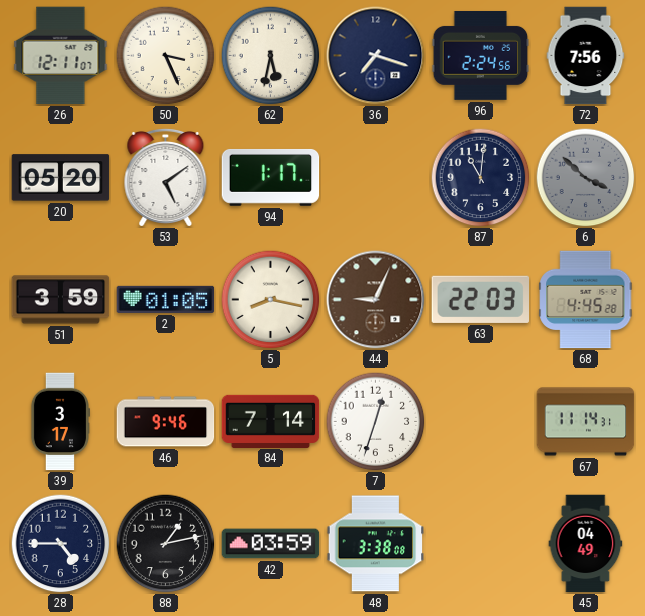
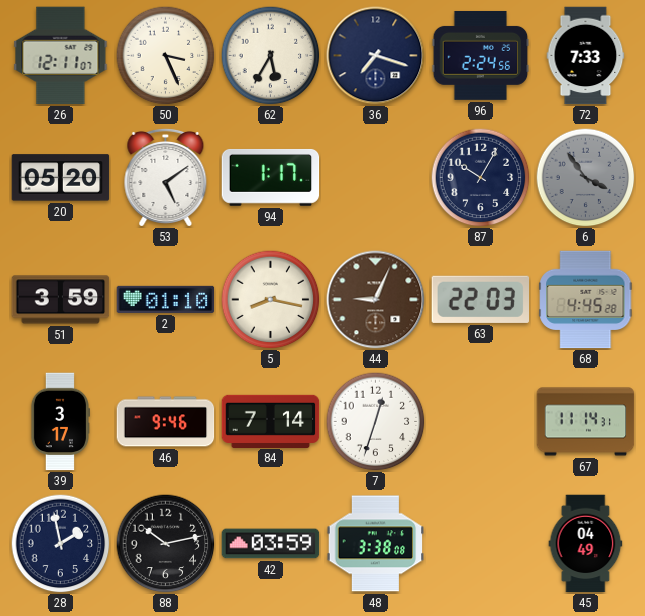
62: 5:32 -> 5:35
72: 7:56 -> 7:33
87: 11:01 -> 10:05
6: 3:52 -> 3:54
2: 01:05 -> 01:10
28: 4:45 -> 1:58
88: 1:13 -> 10:13
